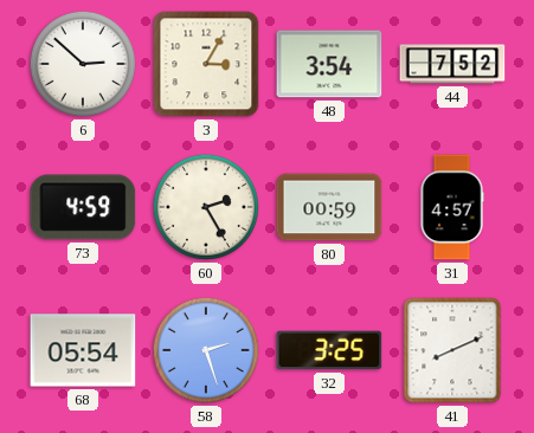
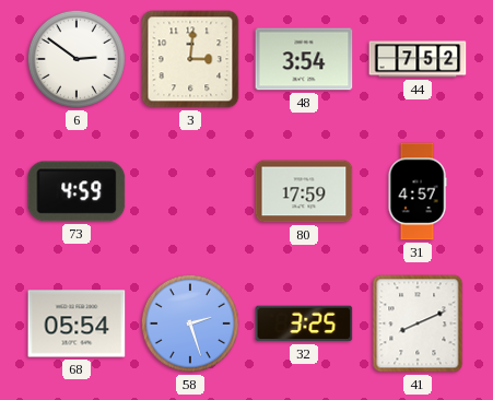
6: 2:52 -> 2:51
3: 3:05 -> 3:01
60: 2:25 -> none
80: 00:59 -> 17:59
